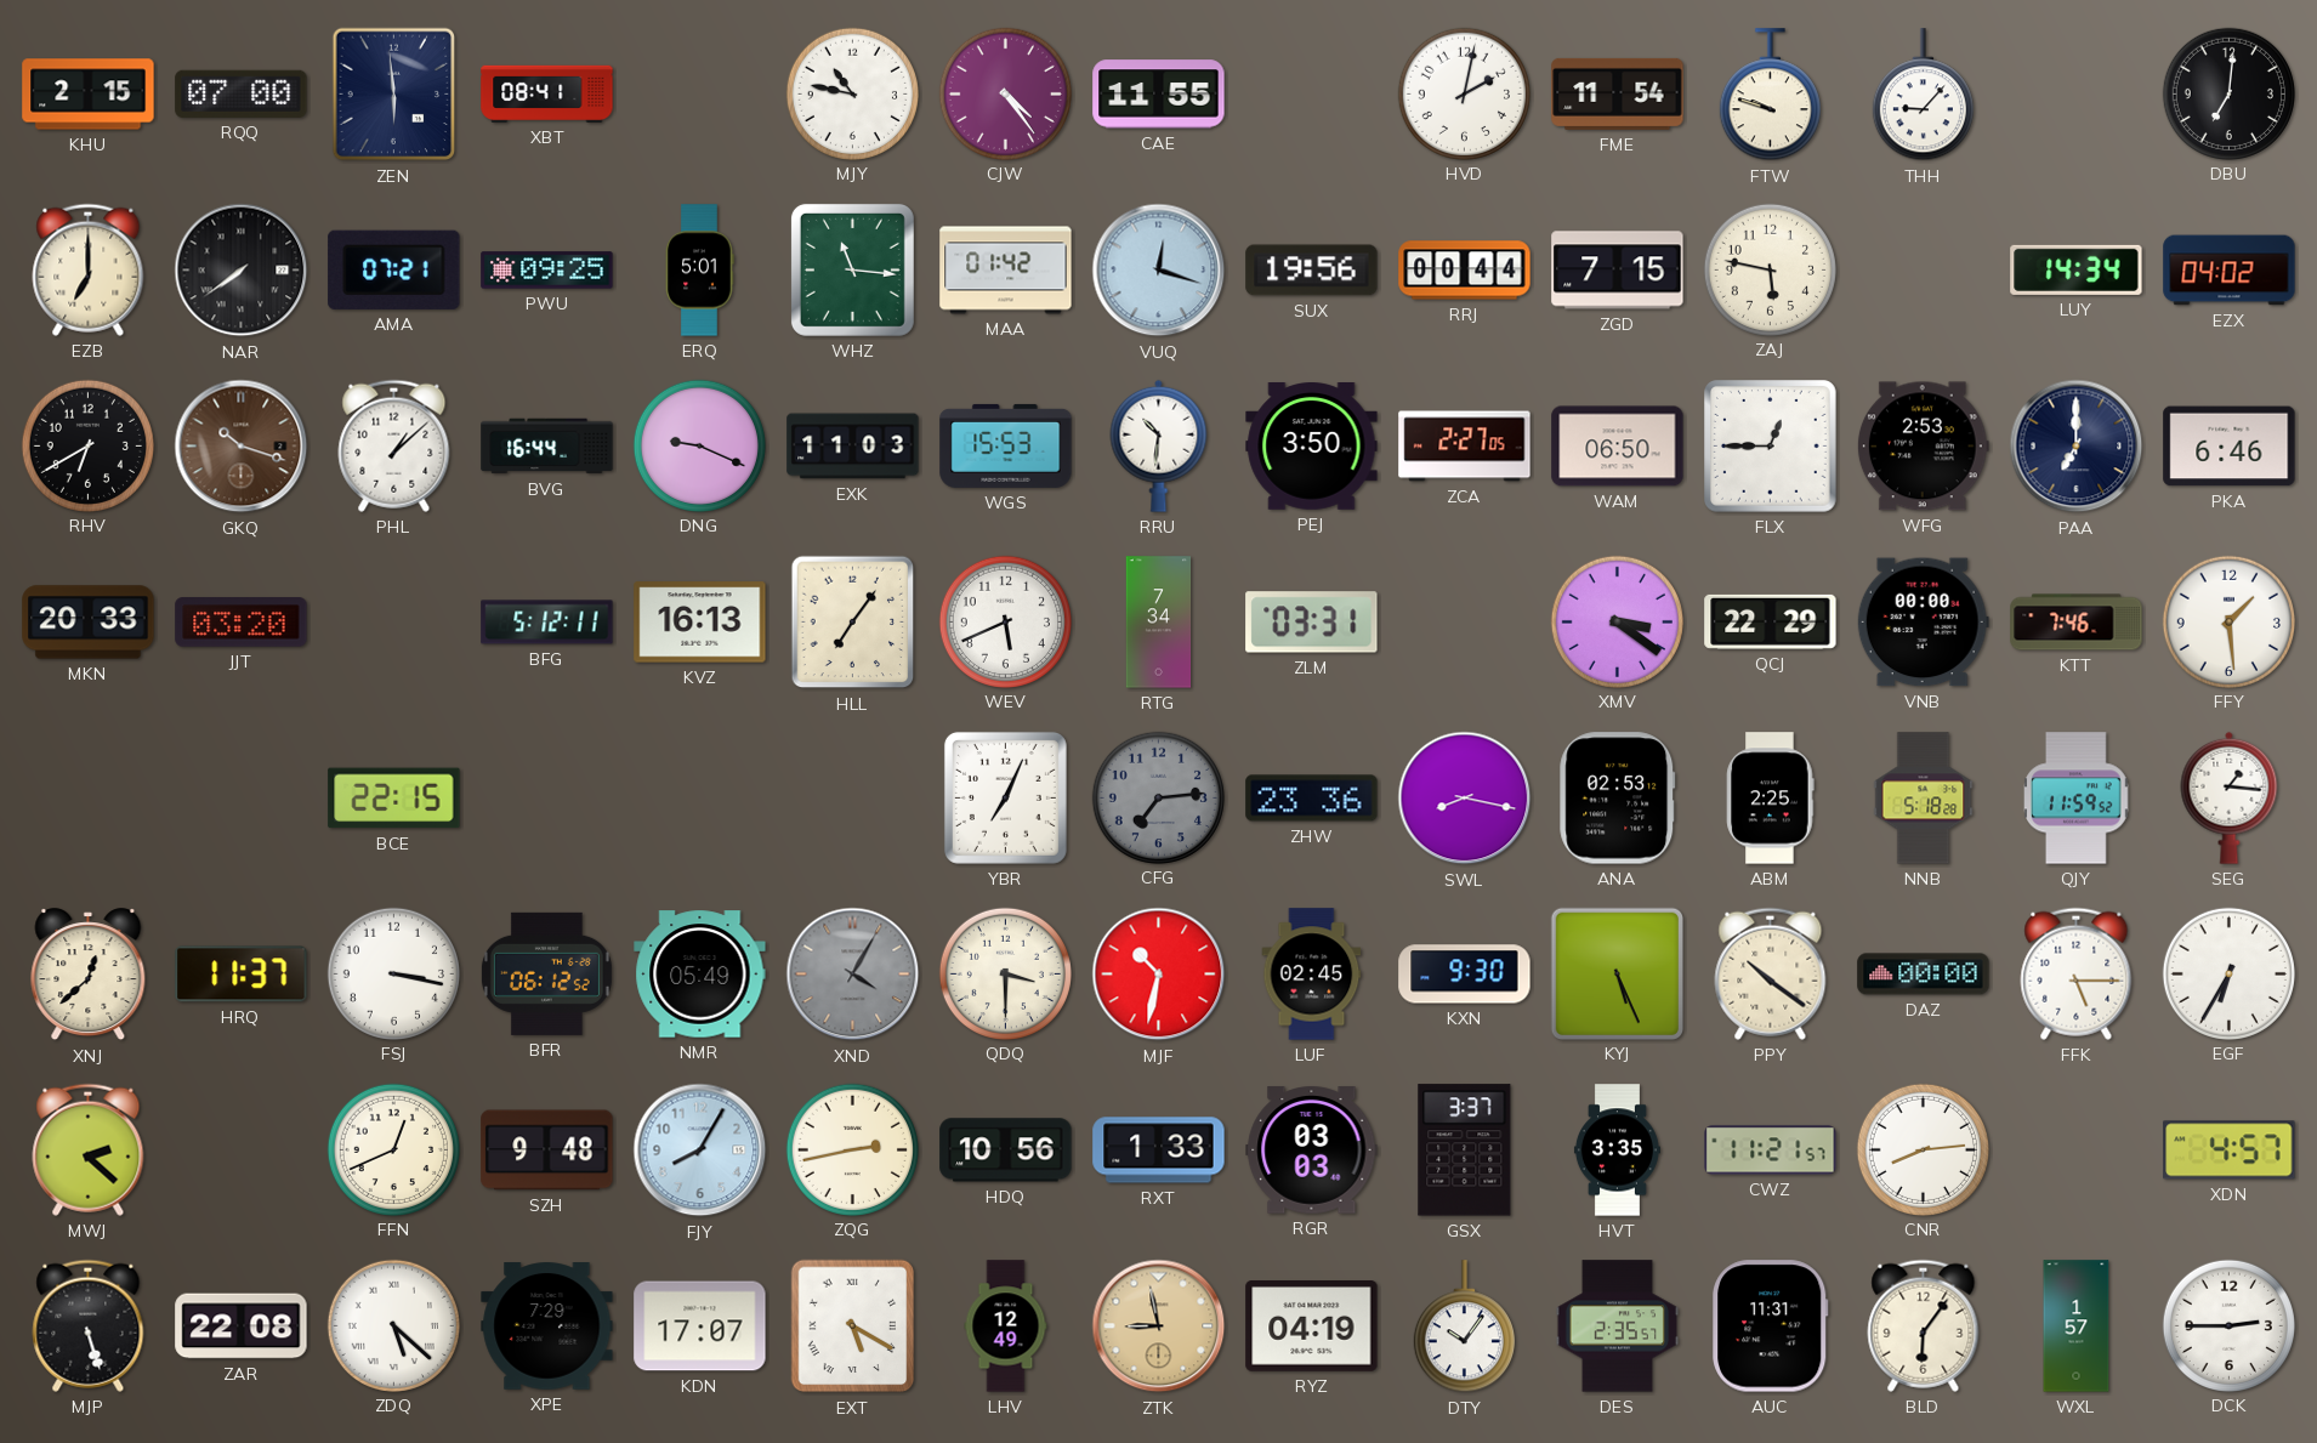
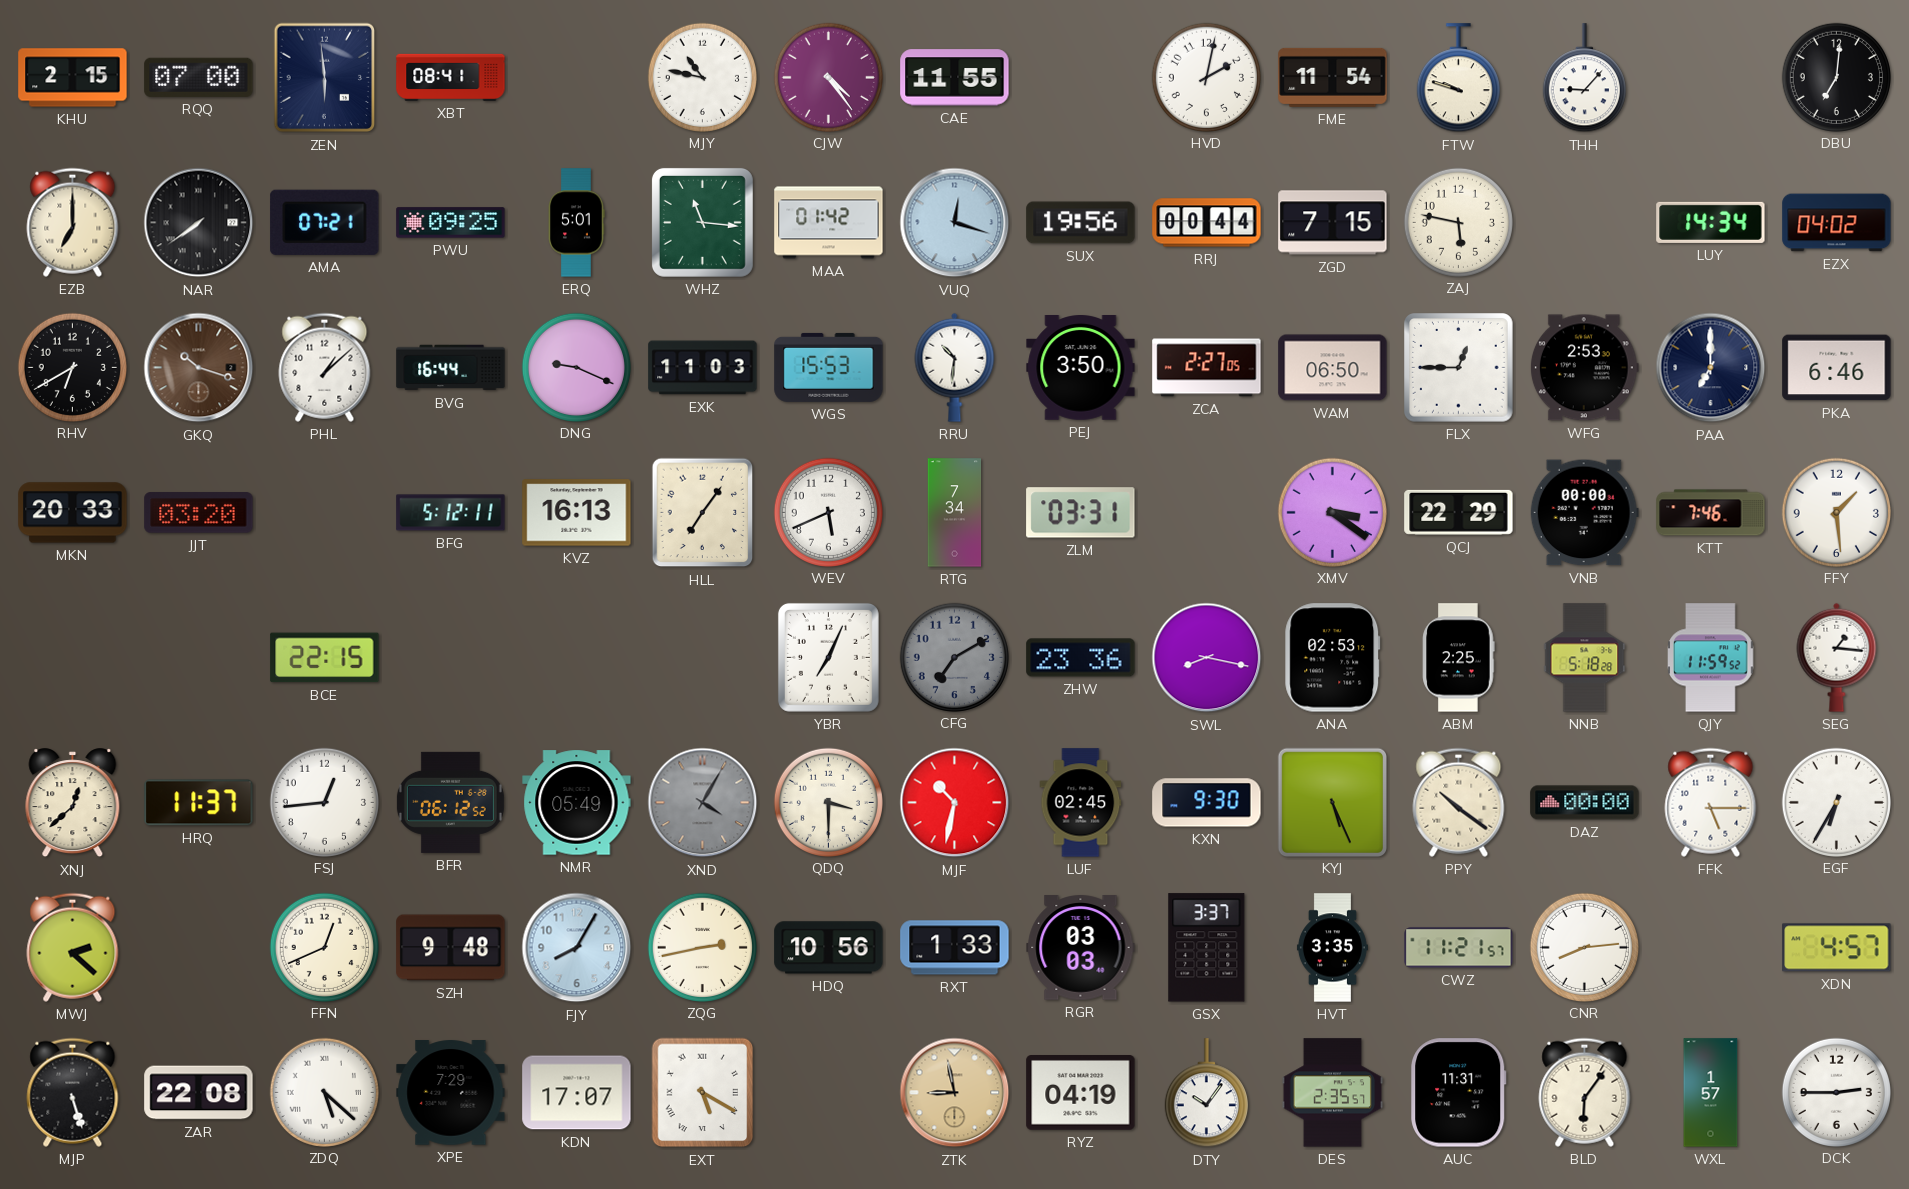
CFG: 7:14 -> 7:10
FSJ: 3:17 -> 12:44
LHV: 12:49 -> none
